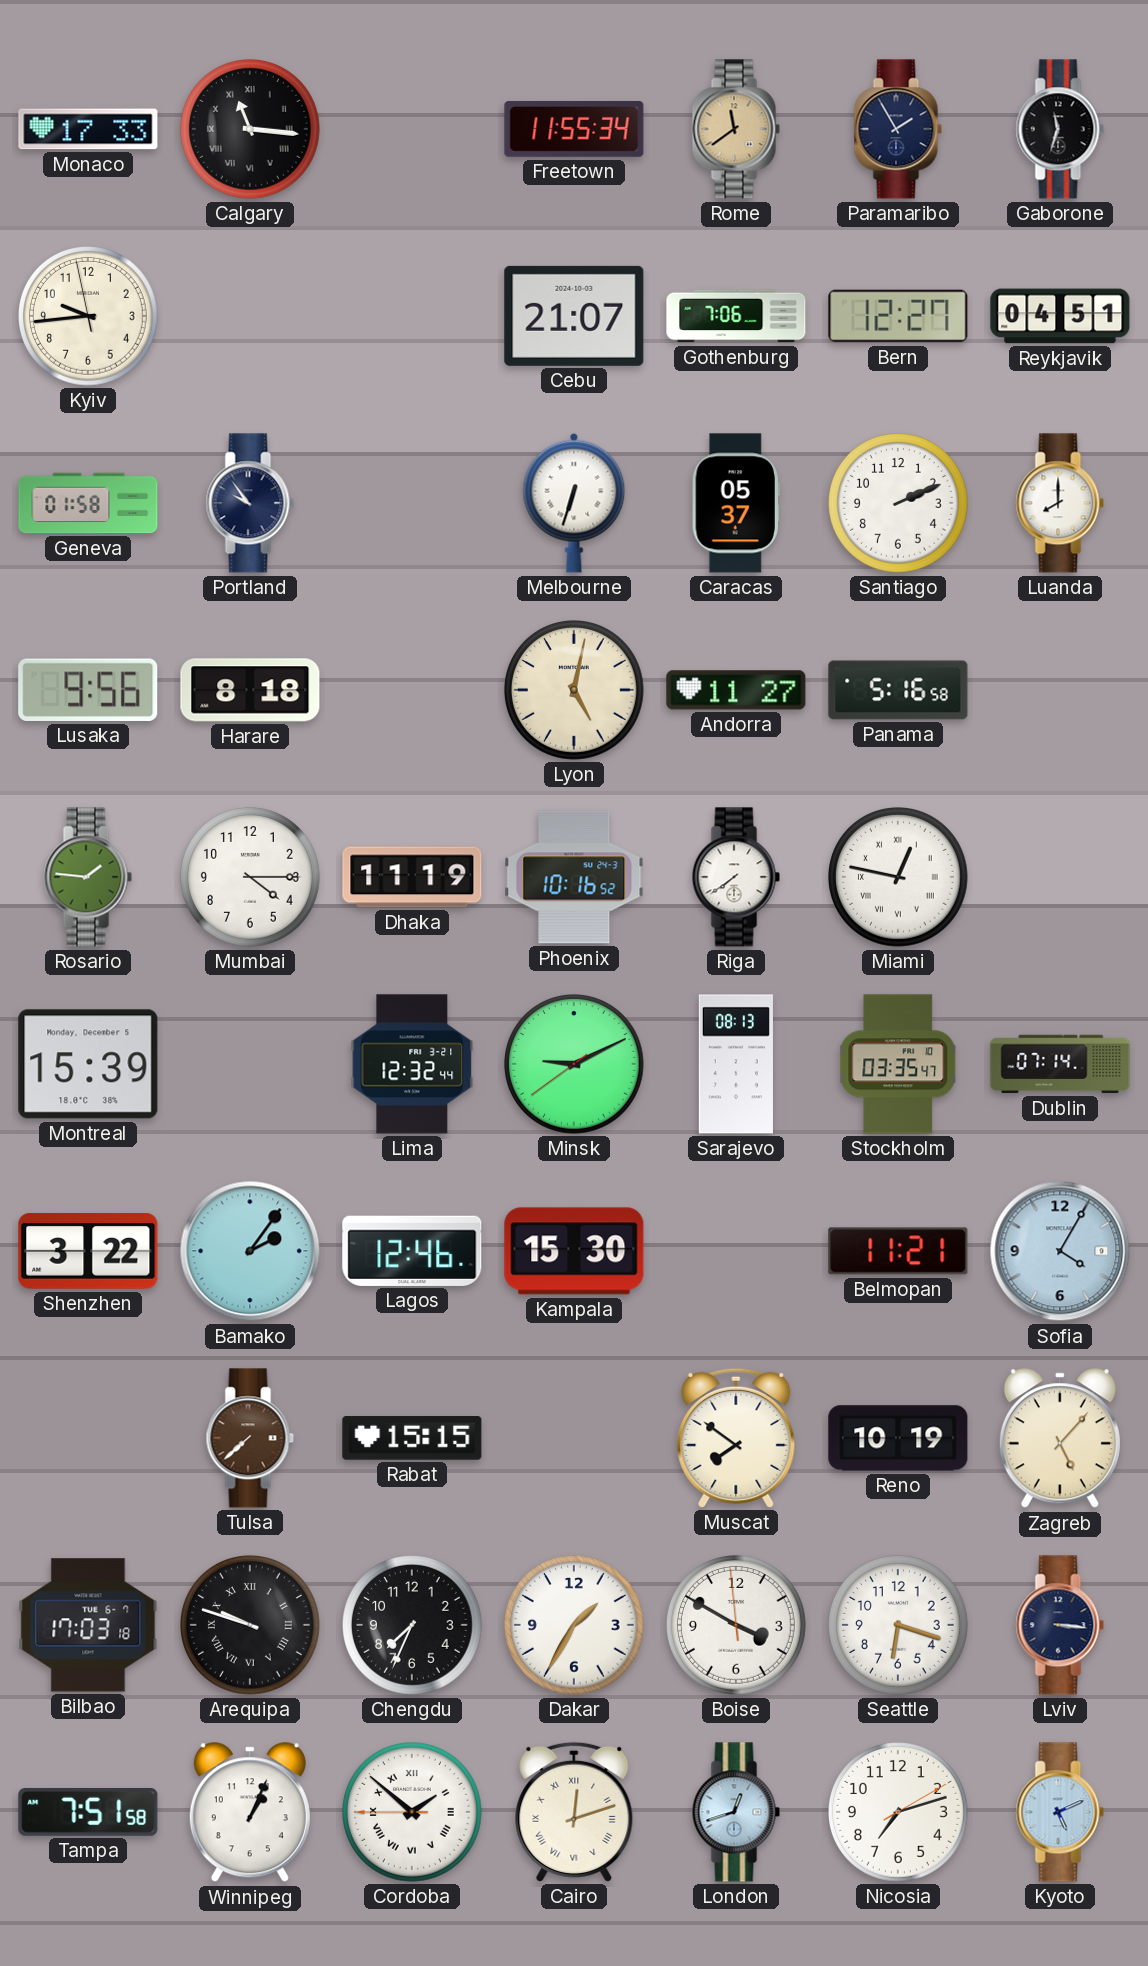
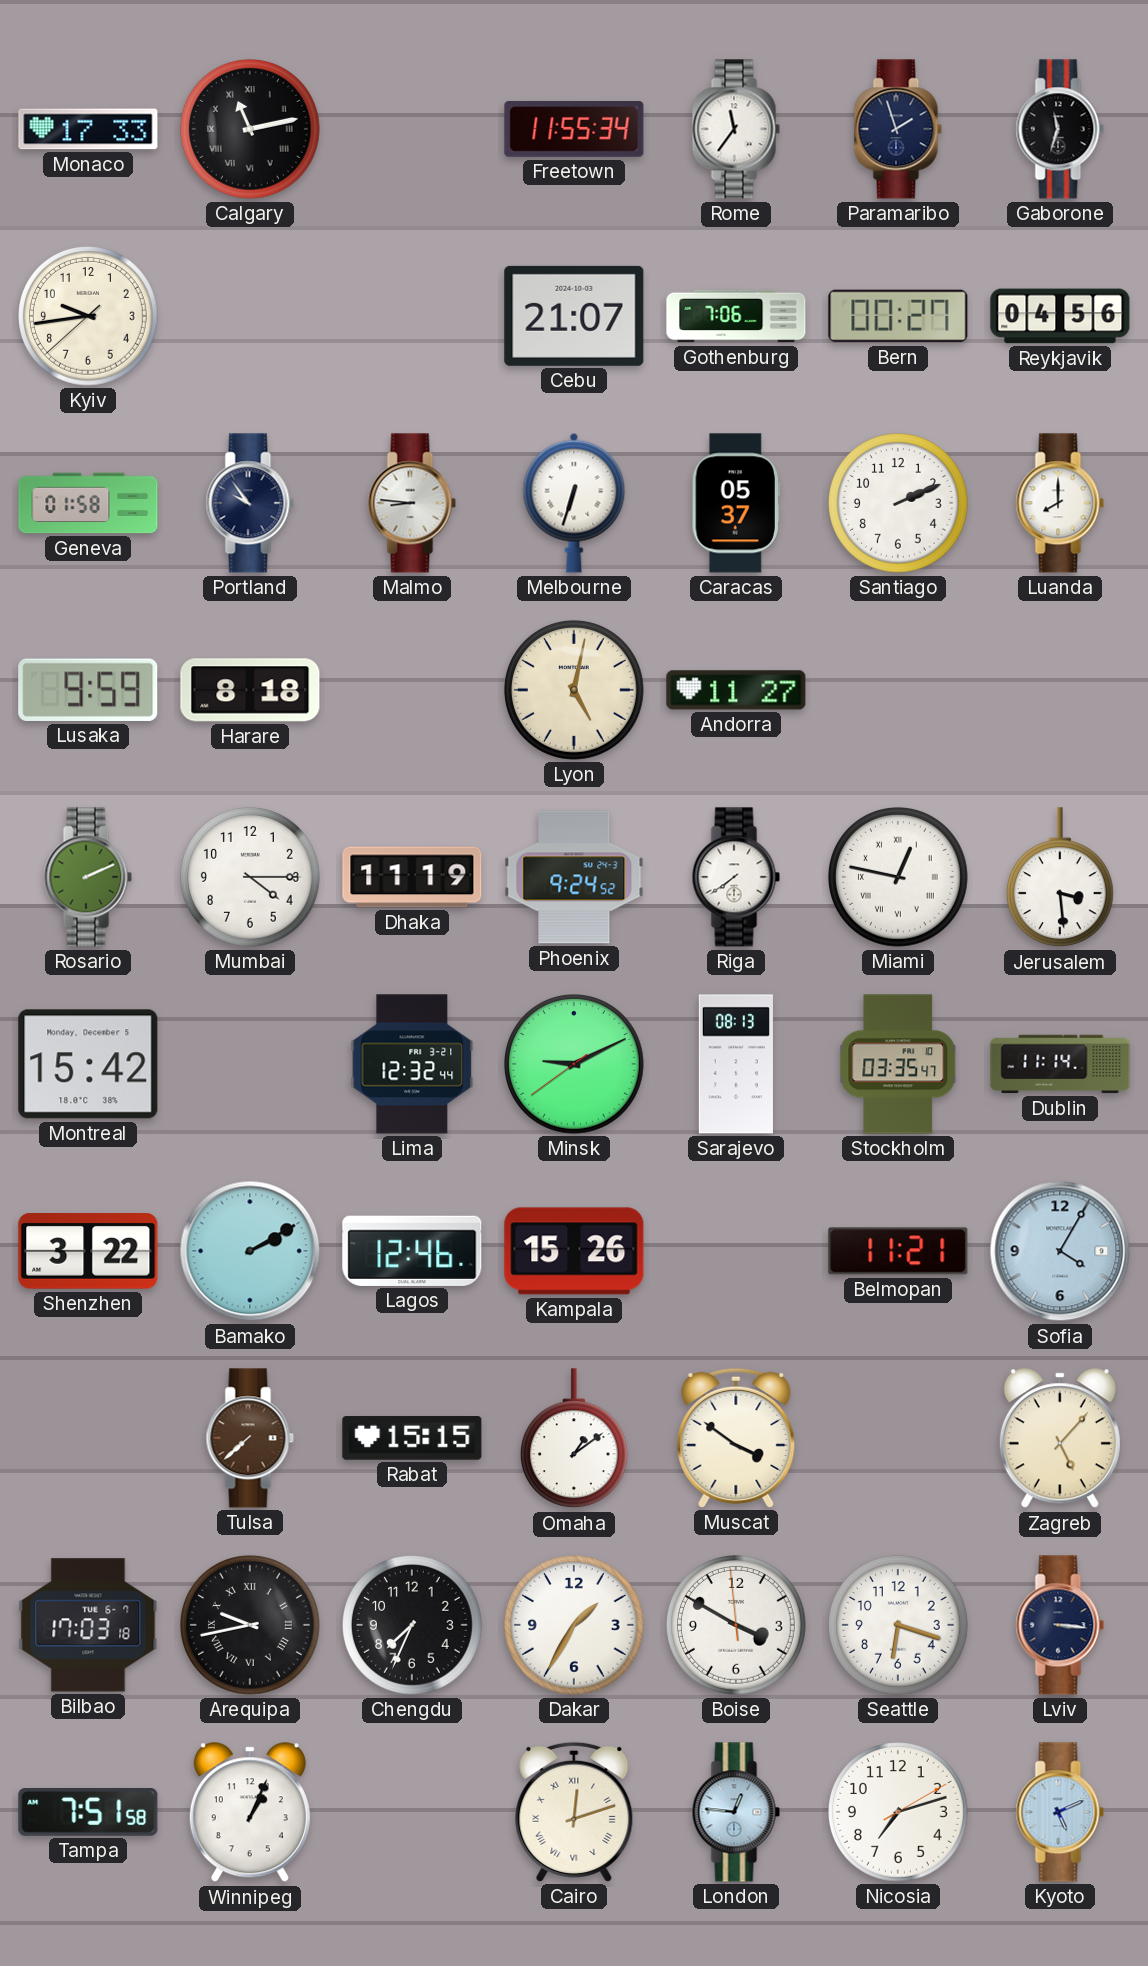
Calgary: 11:16 -> 11:13
Rome: 11:39 -> 11:36
Rome dial: champagne -> white
Paramaribo: 1:55 -> 1:57
Kyiv: 9:43:58 -> 9:43:38
Bern: 12:27 -> 00:27
Reykjavik: 04:51 -> 04:56
Malmo: none -> 8:46
Lusaka: 9:56 -> 9:59
Panama: 5:16 -> none
Rosario: 1:46 -> 2:11
Phoenix: 10:16 -> 9:24
Jerusalem: none -> 3:29
Montreal: 15:39 -> 15:42
Dublin: 07:14 -> 11:14
Bamako: 2:06 -> 2:10
Kampala: 15:30 -> 15:26
Omaha: none -> 1:09
Muscat: 7:51 -> 3:51
Reno: 10:19 -> none
Arequipa: 9:48 -> 9:43
Cordoba: 1:51 -> none
London: 12:42 -> 12:46
